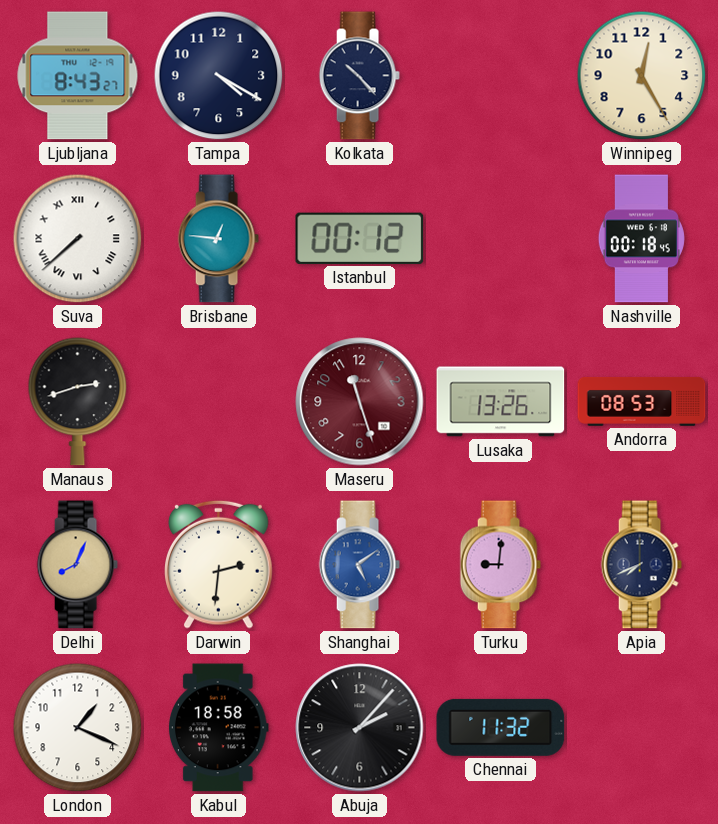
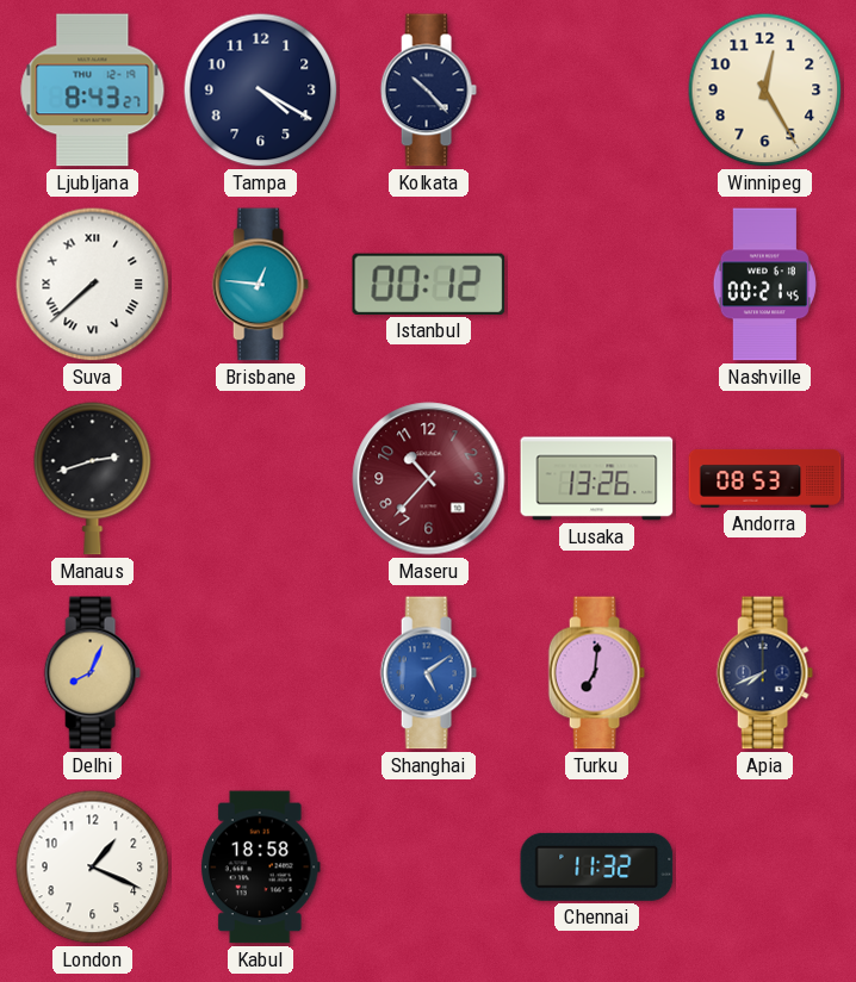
Nashville: 00:18 -> 00:21
Maseru: 11:27 -> 10:37
Darwin: 2:31 -> none
Turku: 9:01 -> 7:01
Abuja: 2:07 -> none
